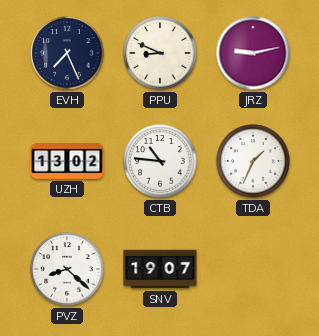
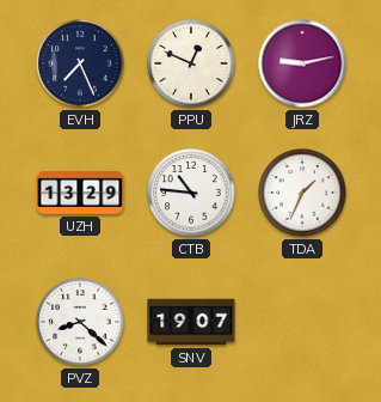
PPU: 8:49 -> 12:49
UZH: 13:02 -> 13:29
